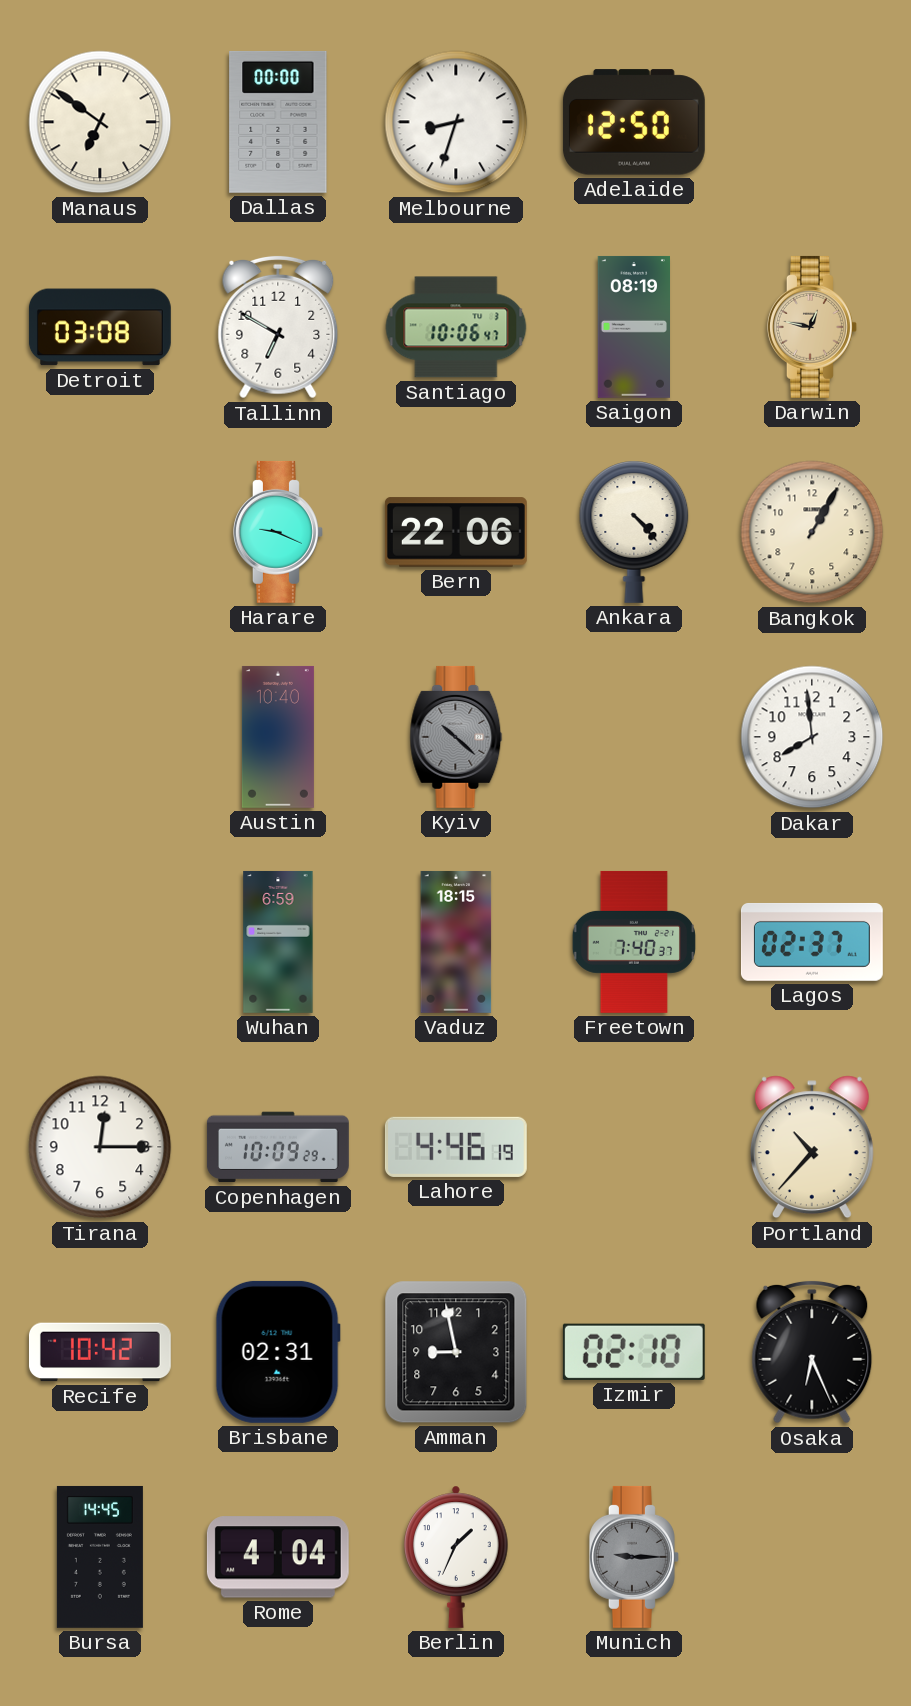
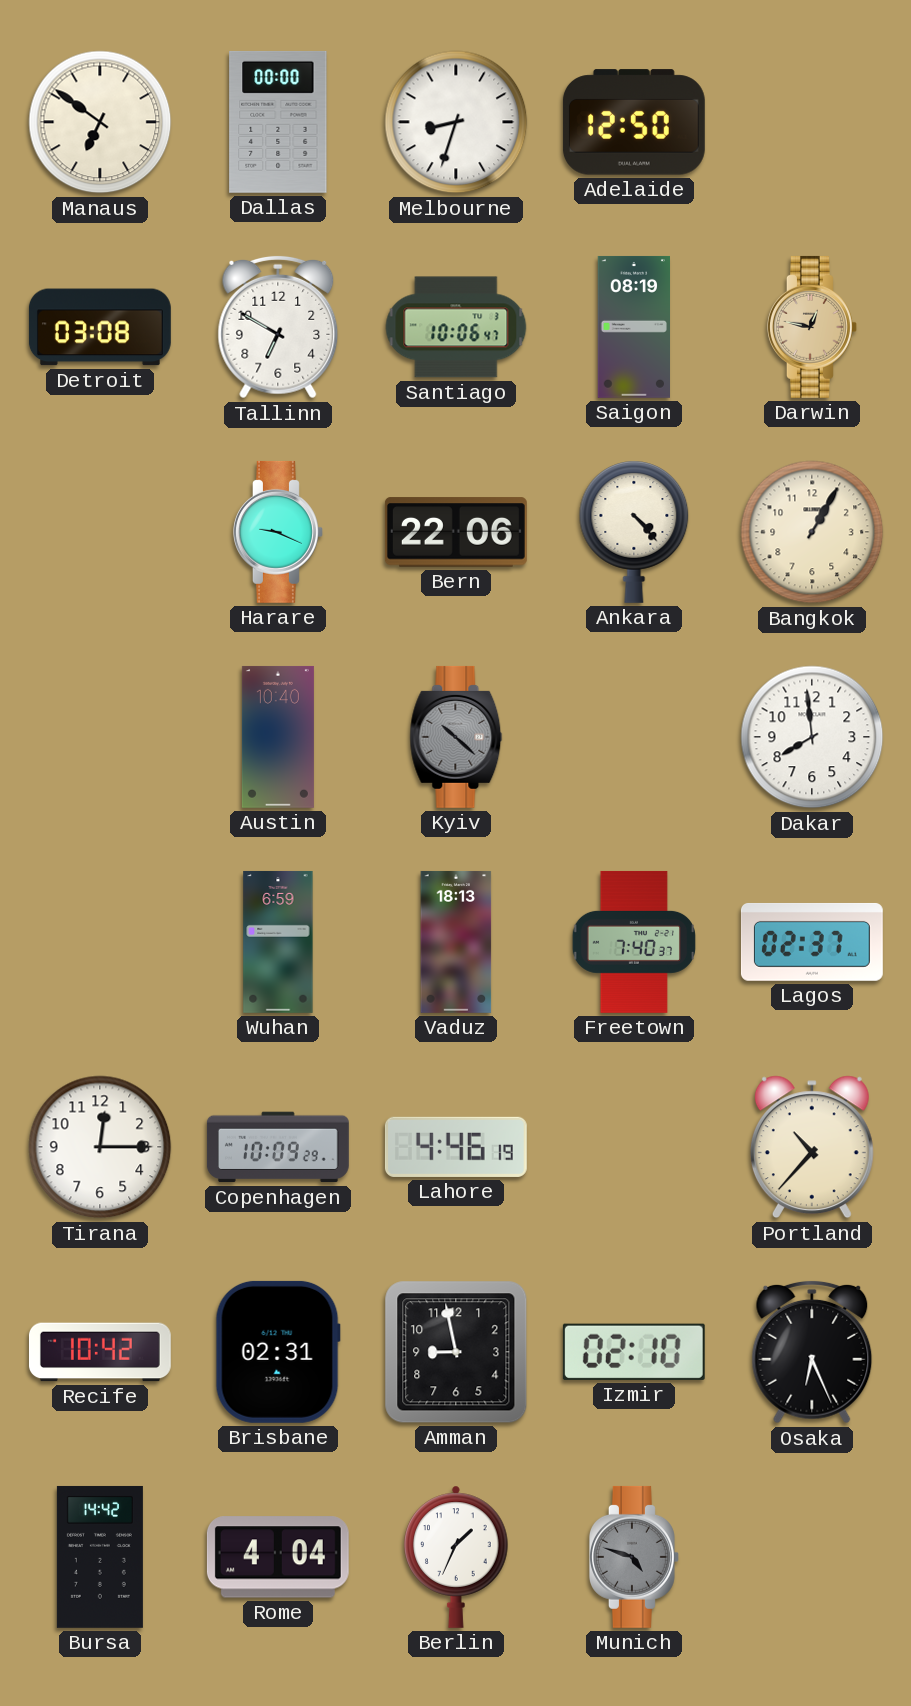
Vaduz: 18:15 -> 18:13
Bursa: 14:45 -> 14:42
Munich: 9:15 -> 4:48
